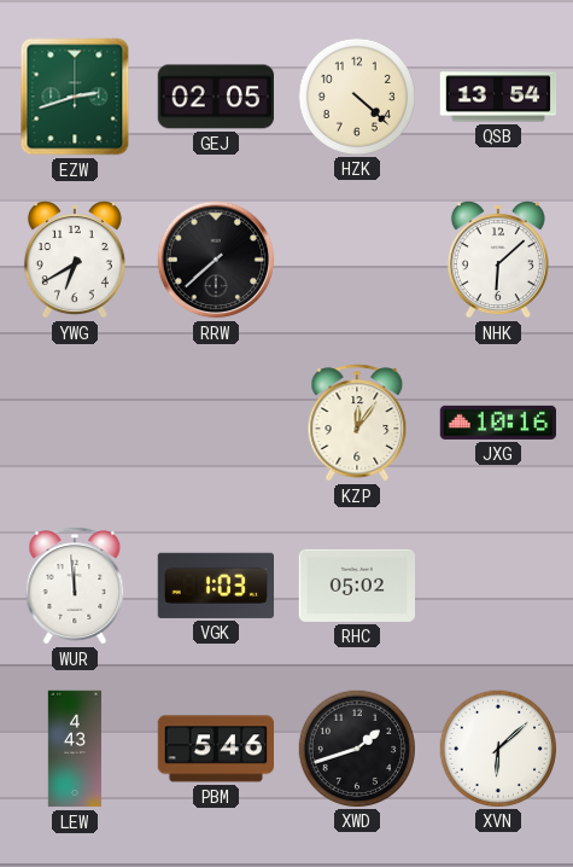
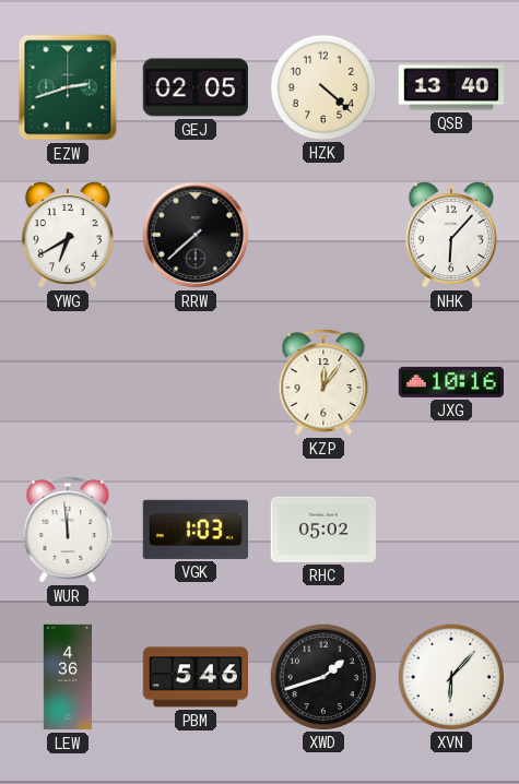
QSB: 13:54 -> 13:40
NHK: 6:08 -> 6:07
LEW: 4:43 -> 4:36
XVN: 6:08 -> 6:07
